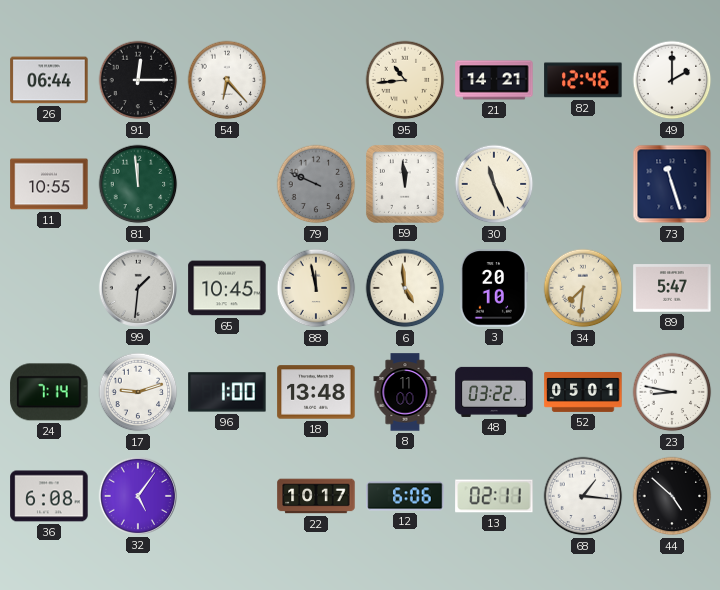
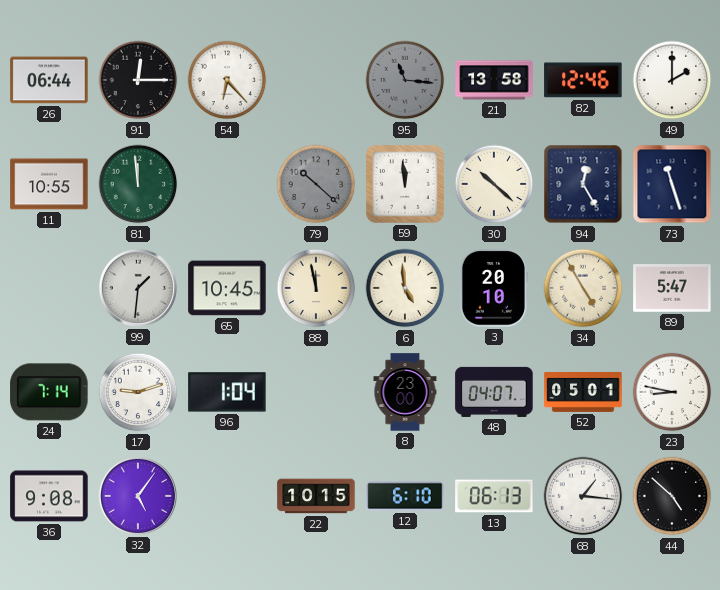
95: 10:44 -> 11:16
95 dial: cream -> grey
21: 14:21 -> 13:58
79: 9:49 -> 10:22
30: 11:26 -> 10:22
94: none -> 12:25
34: 7:31 -> 4:55
96: 1:00 -> 1:04
18: 13:48 -> none
8: 11:00 -> 23:00
48: 03:22 -> 04:07
36: 6:08 -> 9:08
22: 10:17 -> 10:15
12: 6:06 -> 6:10
13: 02:11 -> 06:13
